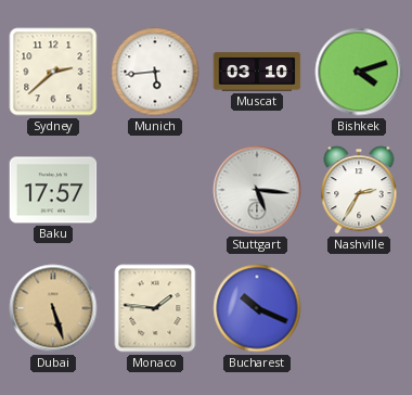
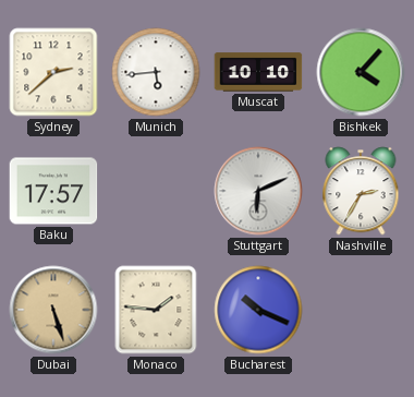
Muscat: 03:10 -> 10:10
Bishkek: 4:12 -> 4:07
Stuttgart: 5:16 -> 6:11
